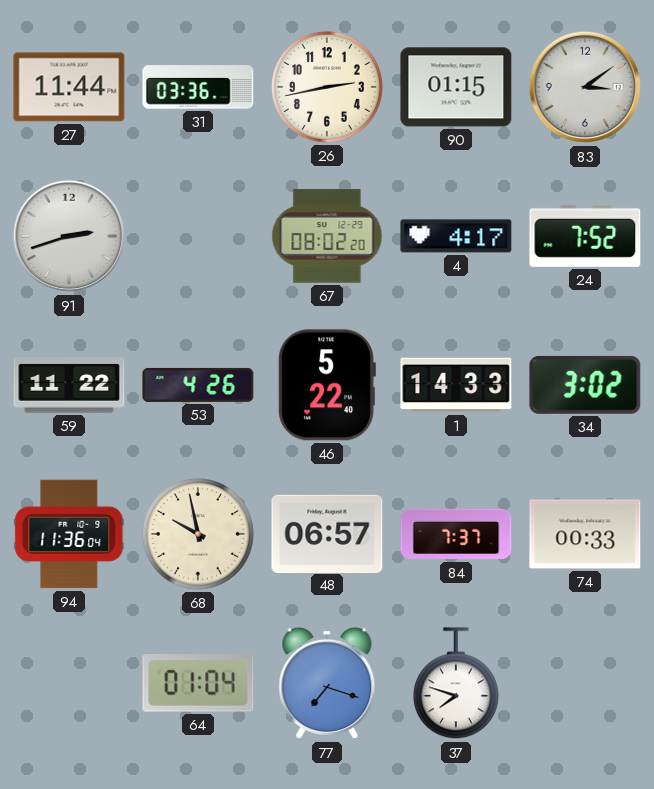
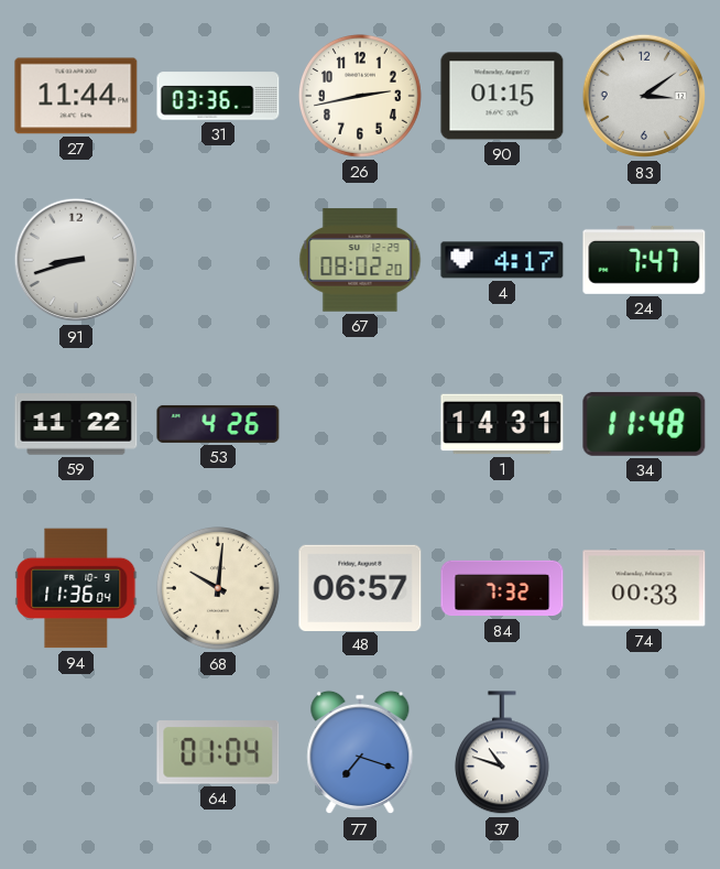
91: 2:42 -> 8:42
24: 7:52 -> 7:47
46: 5:22 -> none
1: 14:33 -> 14:31
34: 3:02 -> 11:48
68: 9:58 -> 10:01
84: 7:37 -> 7:32
37: 7:48 -> 10:48
